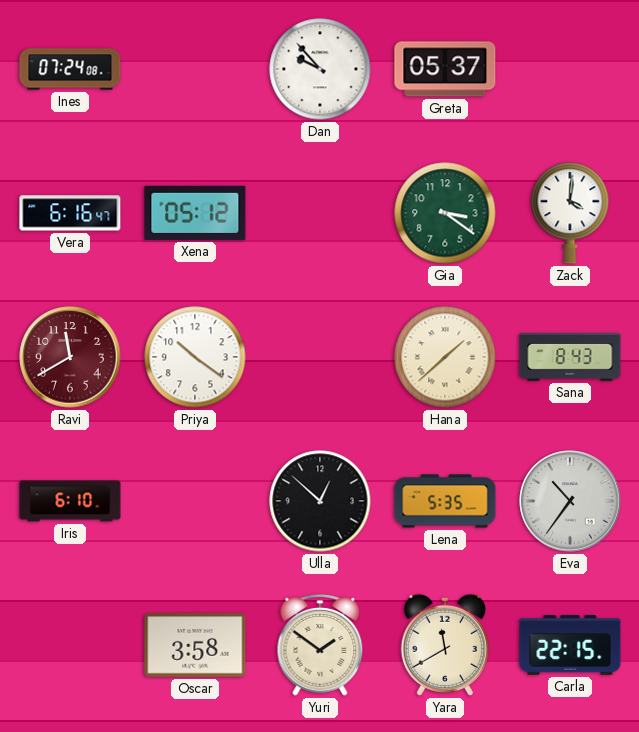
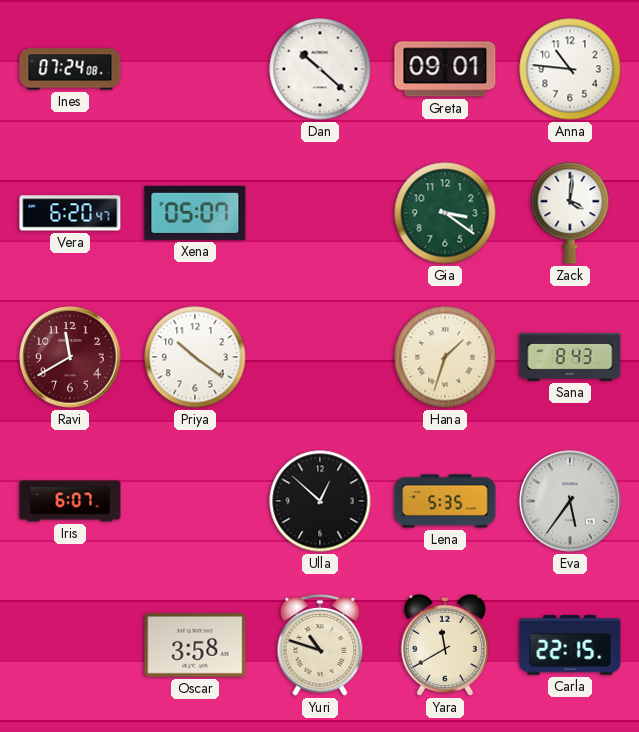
Dan: 9:53 -> 10:22
Greta: 05:37 -> 09:01
Anna: none -> 10:46
Vera: 6:16 -> 6:20
Xena: 05:12 -> 05:07
Hana: 1:38 -> 1:33
Iris: 6:10 -> 6:07
Eva: 10:36 -> 5:36
Yuri: 1:51 -> 10:48
